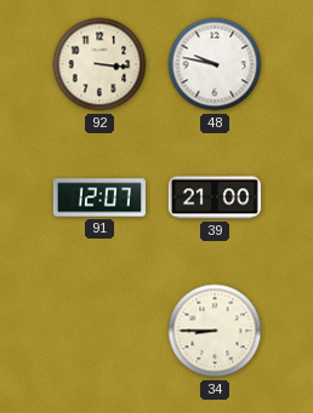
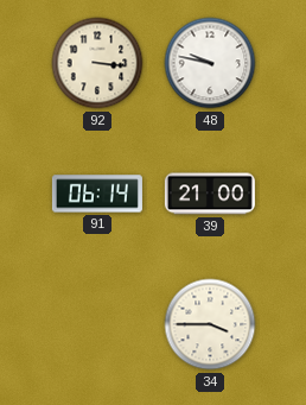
91: 12:07 -> 06:14
34: 8:45 -> 3:45
